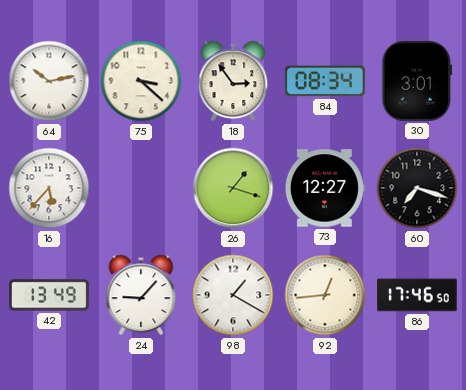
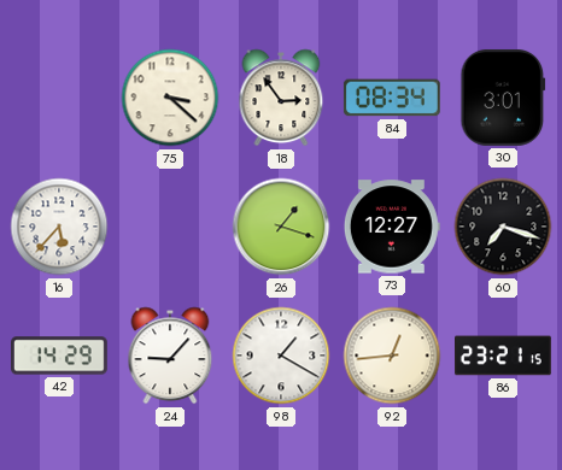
64: 10:13 -> none
42: 13:49 -> 14:29
86: 17:46 -> 23:21
